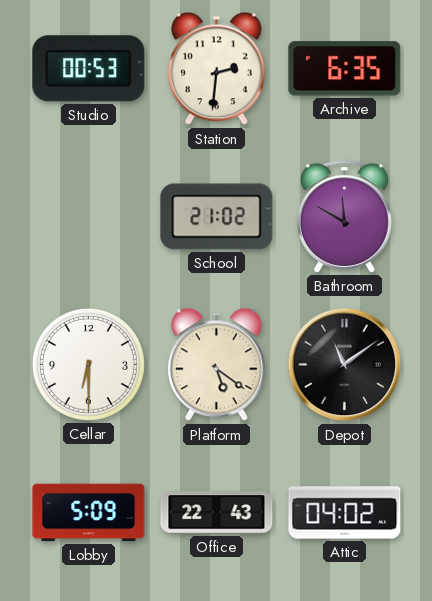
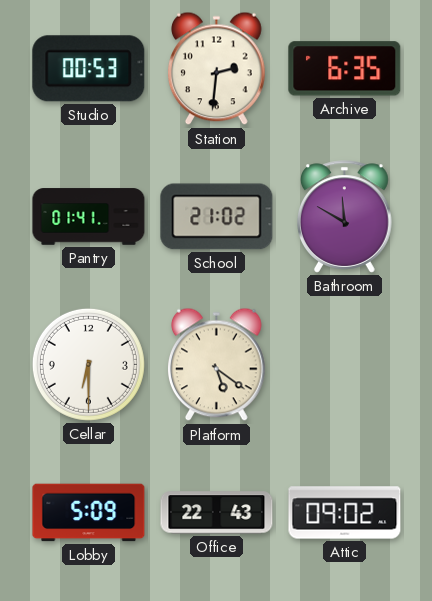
Pantry: none -> 01:41
Depot: 11:09 -> none
Attic: 04:02 -> 09:02
